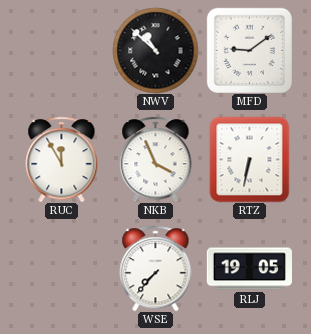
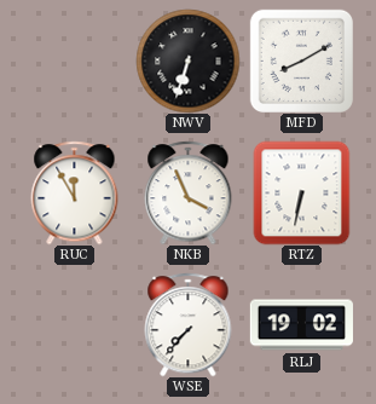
NWV: 10:52 -> 6:33
MFD: 9:09 -> 8:10
RLJ: 19:05 -> 19:02
